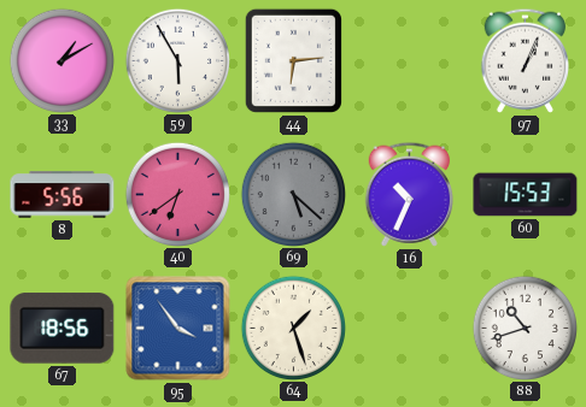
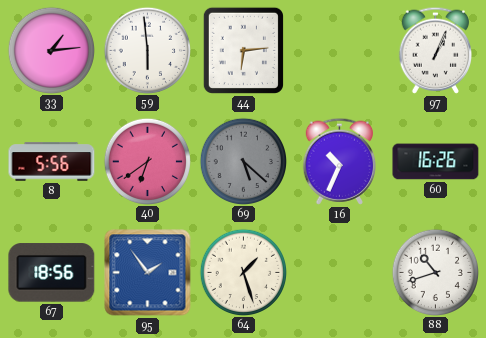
33: 1:10 -> 1:14
59: 5:55 -> 5:59
60: 15:53 -> 16:26
95: 3:54 -> 1:54
